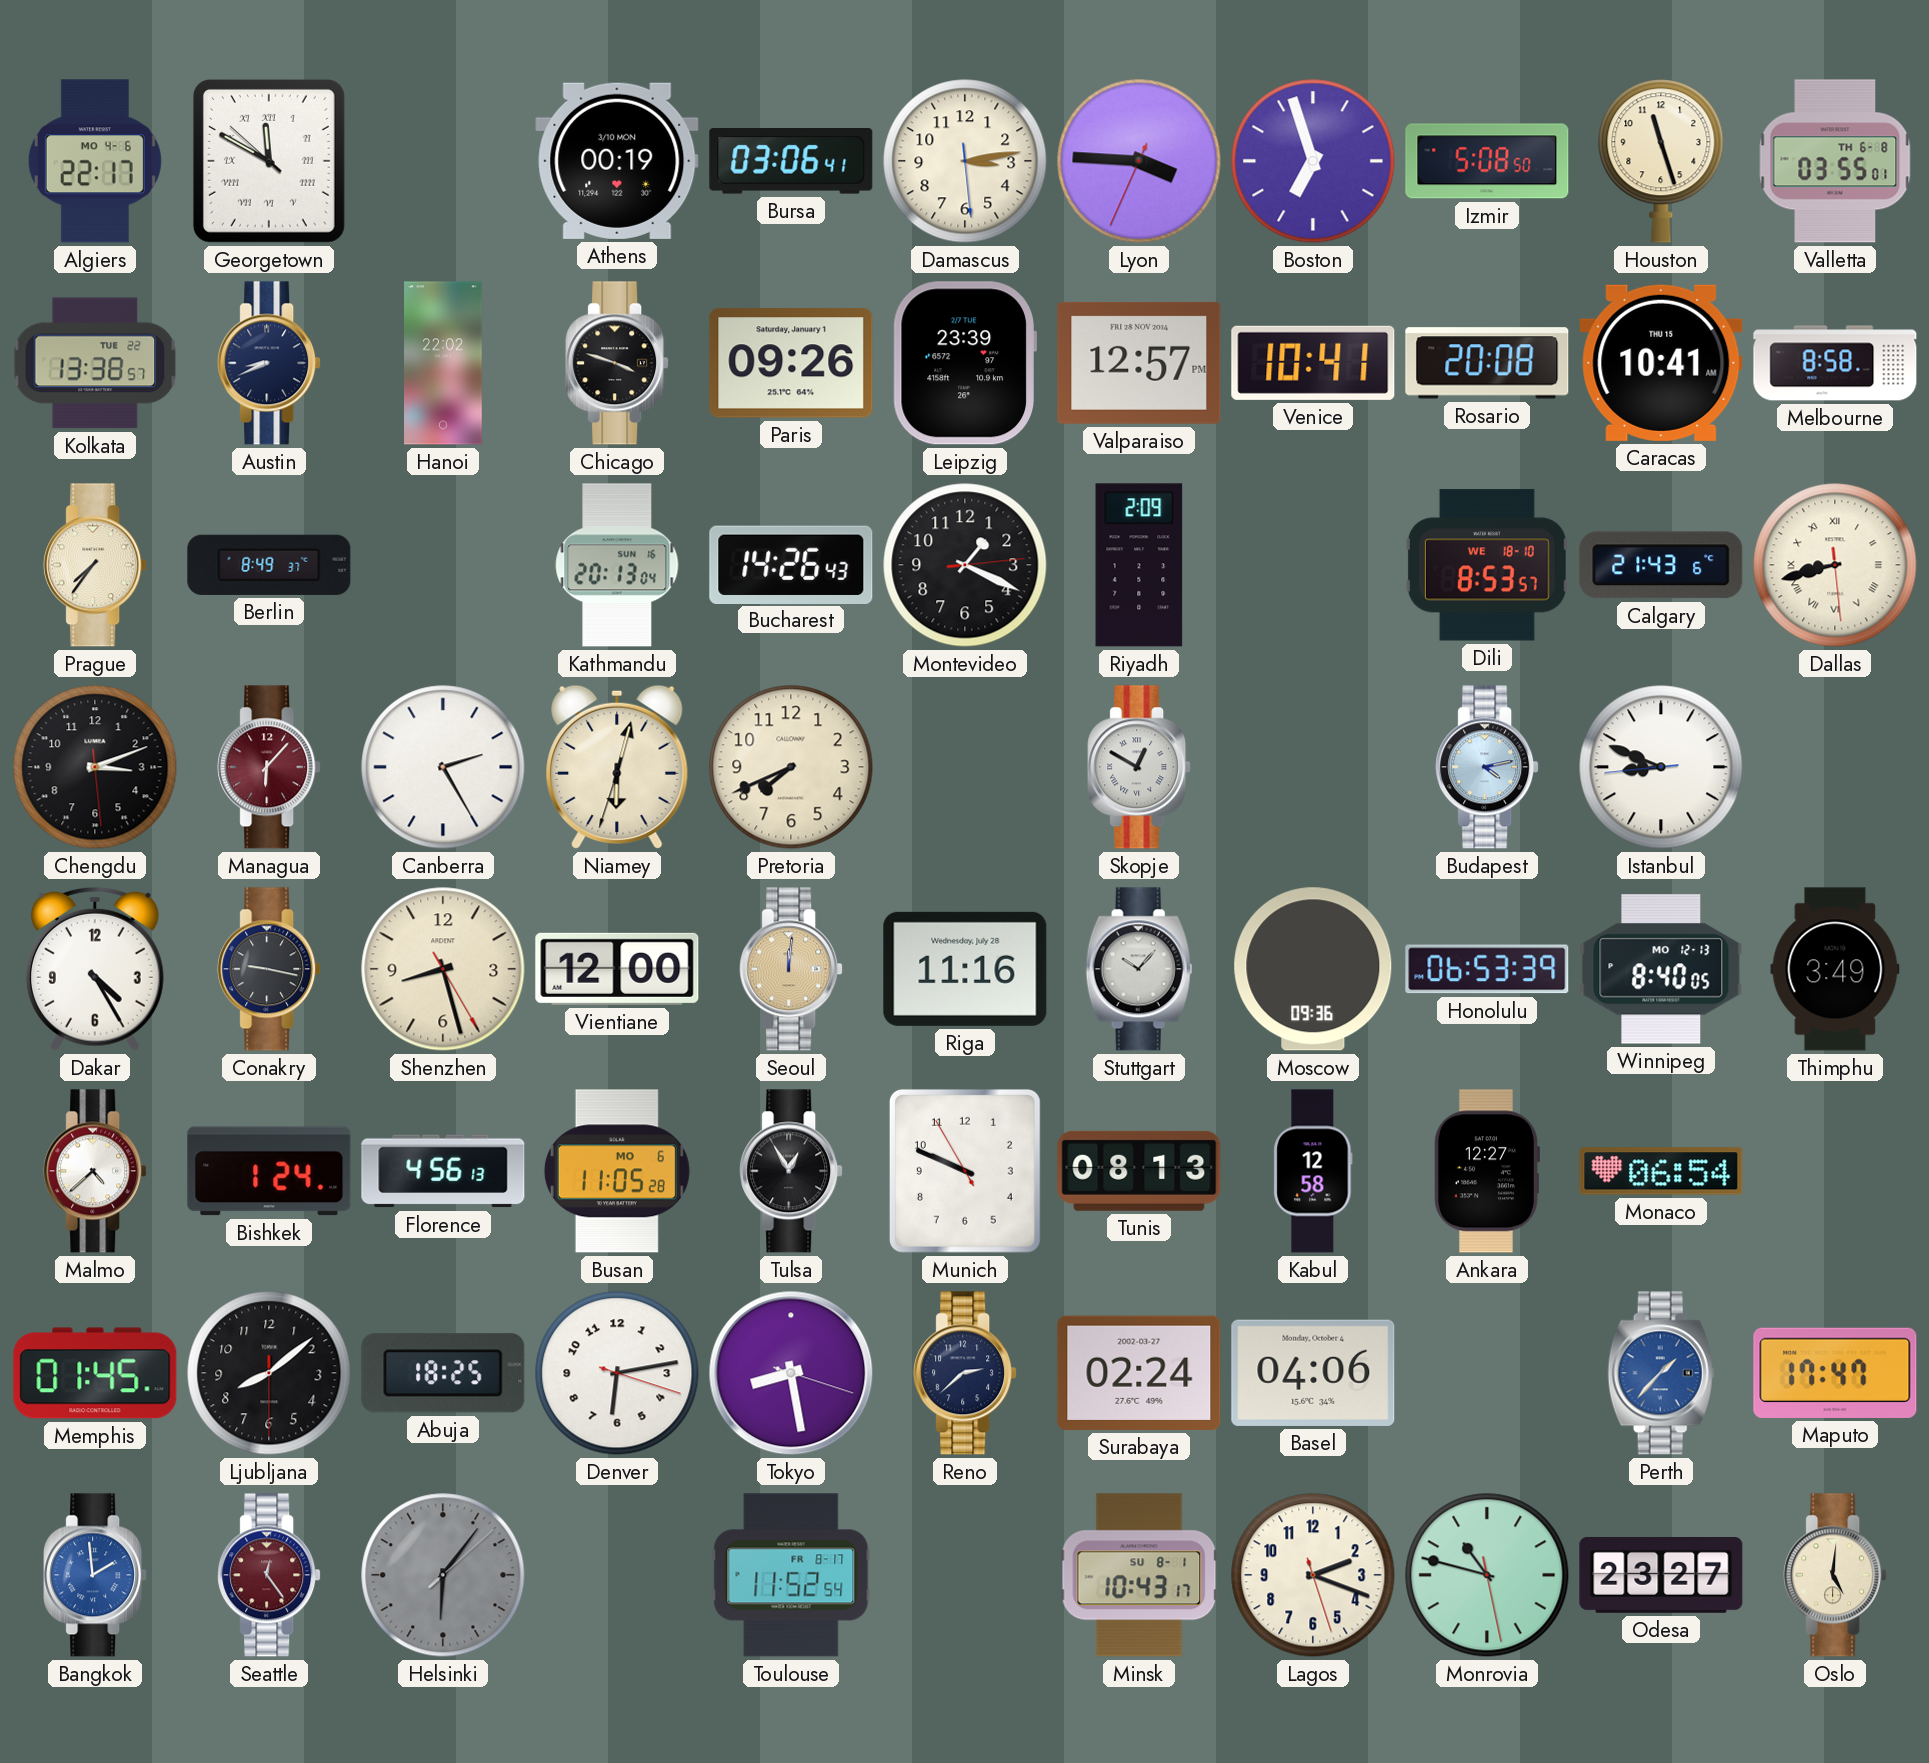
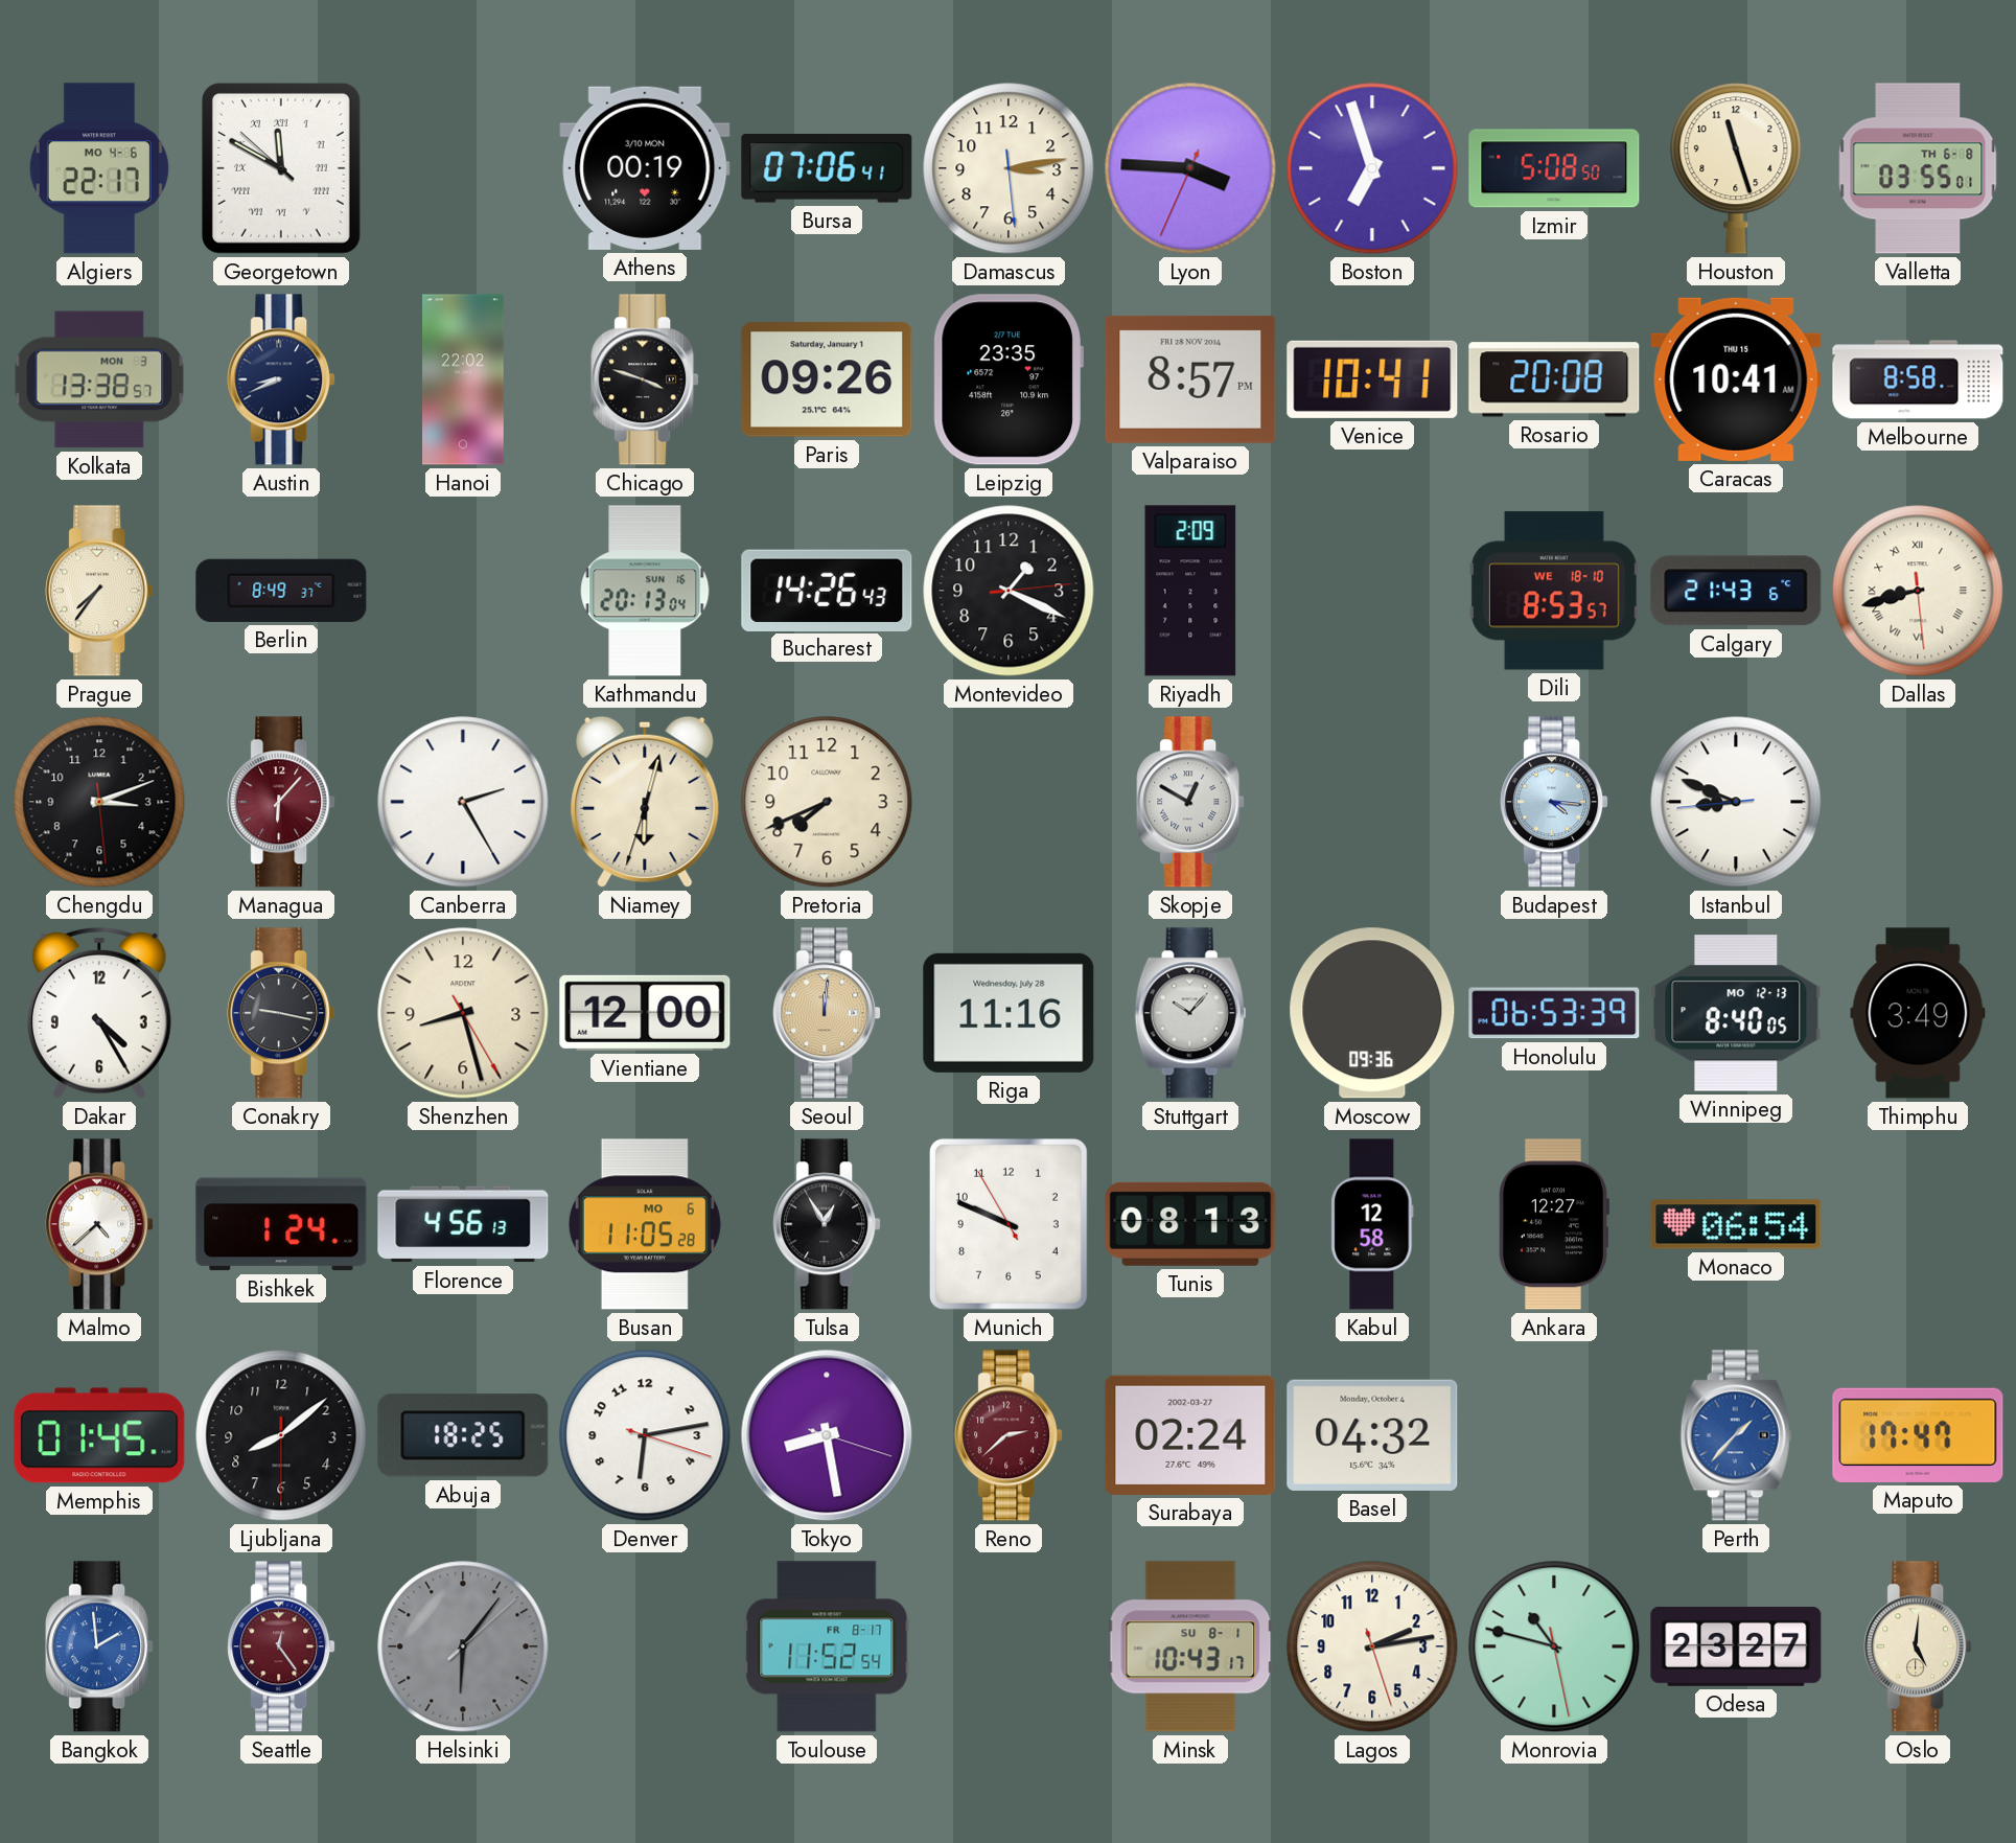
Bursa: 03:06 -> 07:06
Kolkata date: TUE 22 -> MON 3
Leipzig: 23:39 -> 23:35
Valparaiso: 12:57 -> 8:57
Budapest: 4:13 -> 4:16
Reno dial: navy -> burgundy
Basel: 04:06 -> 04:32
Lagos: 2:18 -> 2:13
